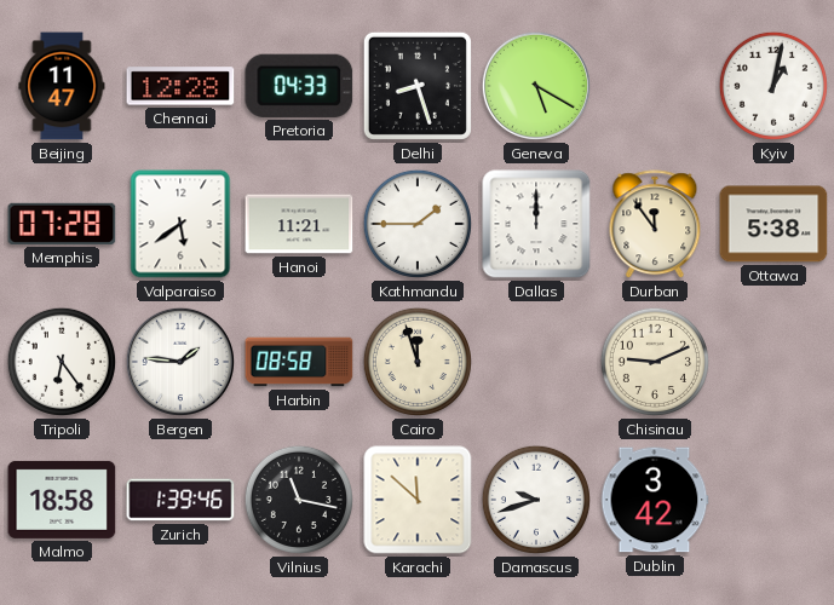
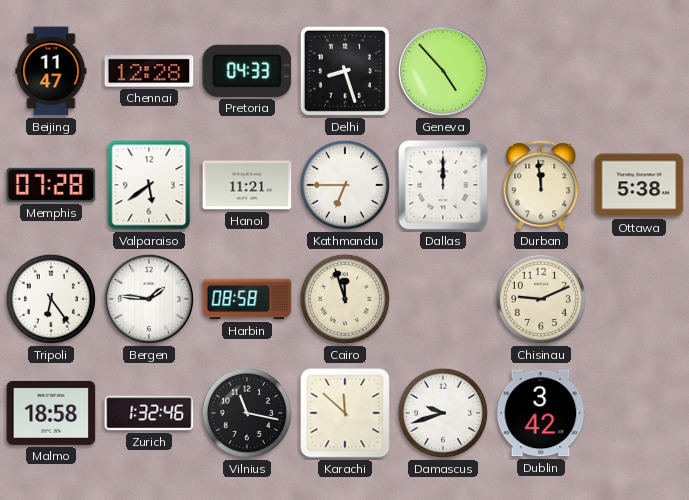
Geneva: 5:20 -> 4:53
Kyiv: 1:02 -> none
Kathmandu: 1:45 -> 6:45
Durban: 11:54 -> 11:59
Zurich: 1:39 -> 1:32
